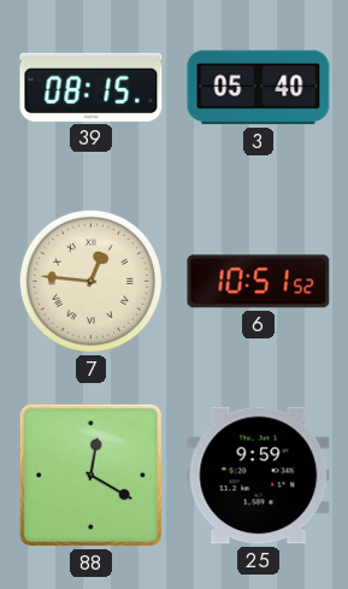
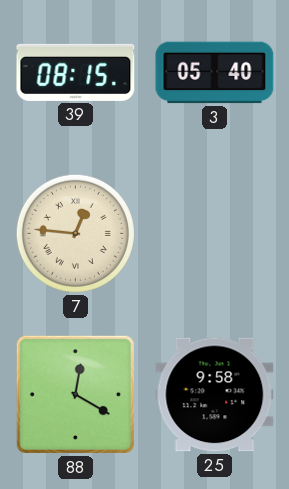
6: 10:51 -> none
25: 9:59 -> 9:58
